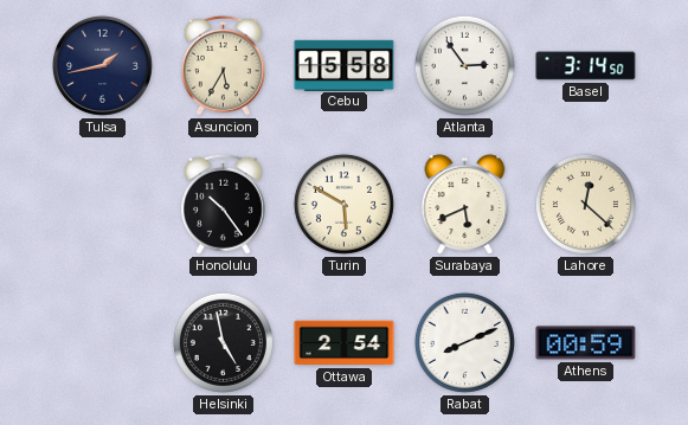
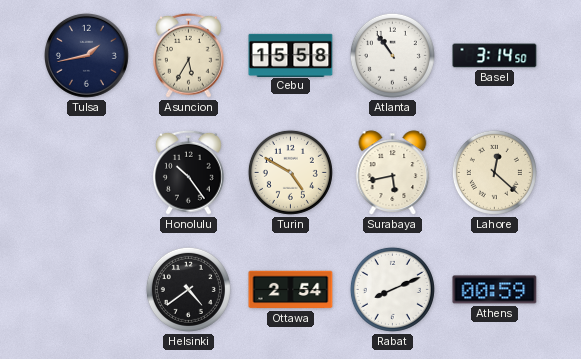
Atlanta: 2:54 -> 10:54
Turin: 5:50 -> 4:50
Surabaya: 5:41 -> 5:43
Helsinki: 4:58 -> 4:39
